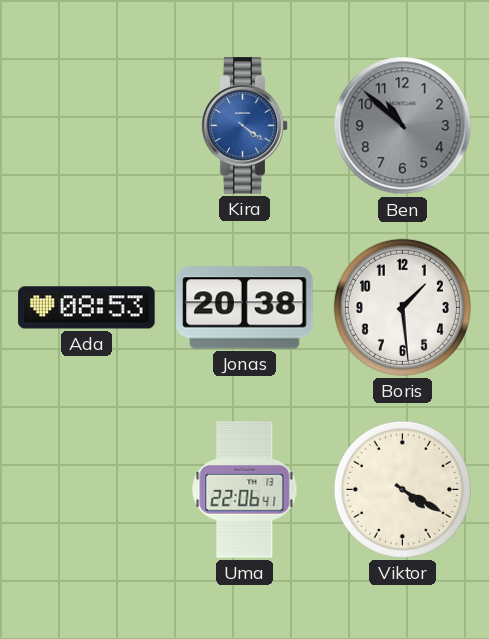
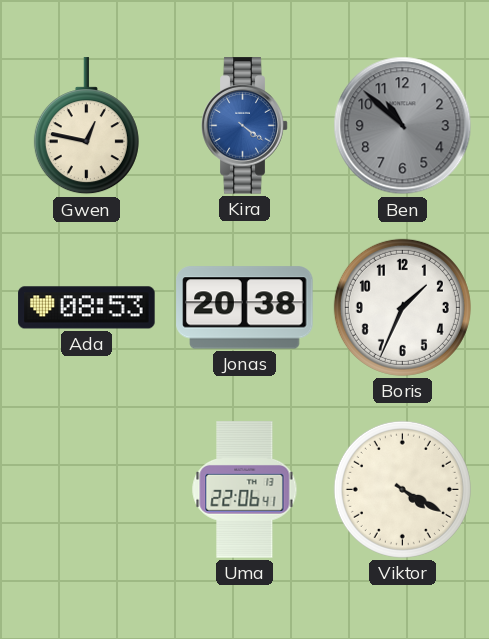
Gwen: none -> 12:47
Boris: 1:29 -> 1:34
